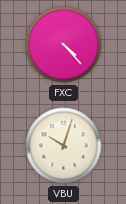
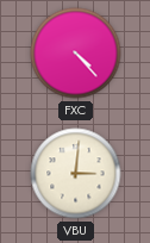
VBU: 10:03 -> 3:01
